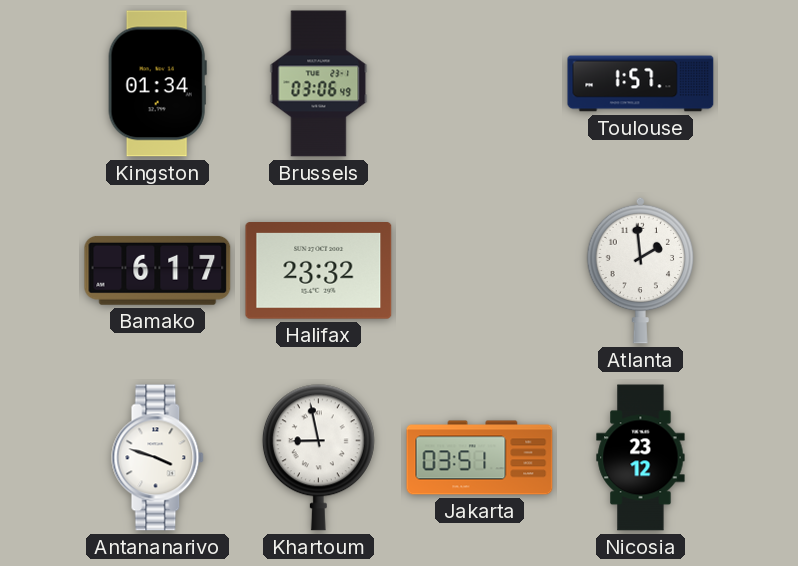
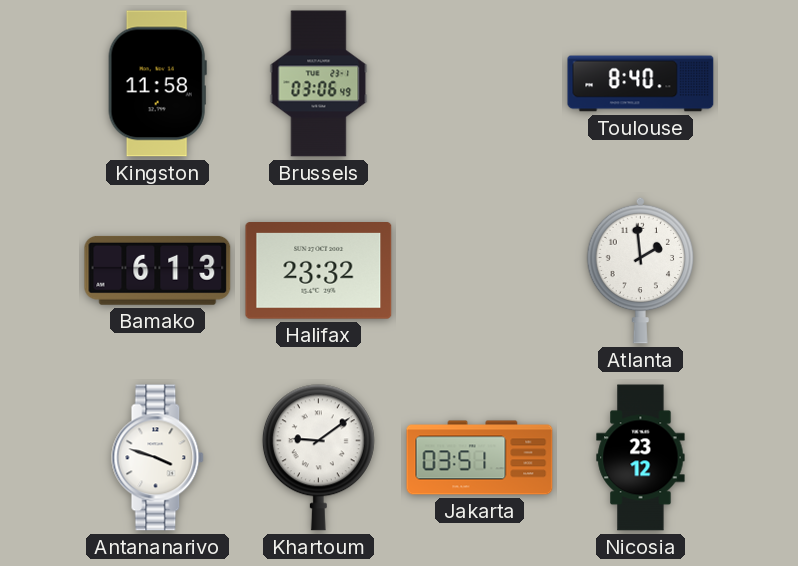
Kingston: 01:34 -> 11:58
Toulouse: 1:57 -> 8:40
Bamako: 6:17 -> 6:13
Khartoum: 8:58 -> 9:09
